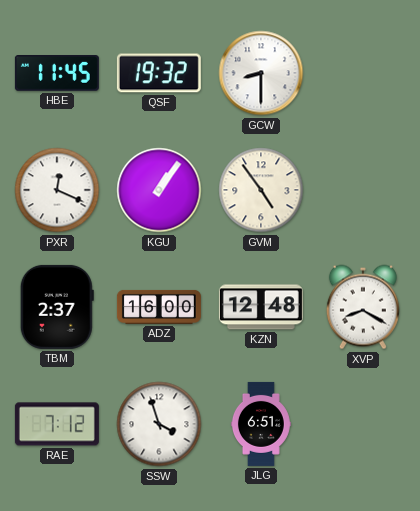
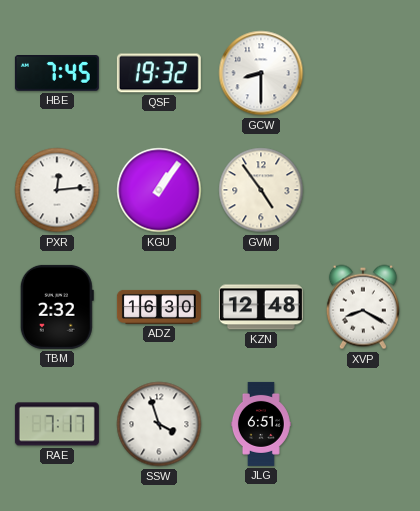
HBE: 11:45 -> 7:45
PXR: 12:19 -> 12:14
TBM: 2:37 -> 2:32
ADZ: 16:00 -> 16:30
RAE: 7:12 -> 7:17
